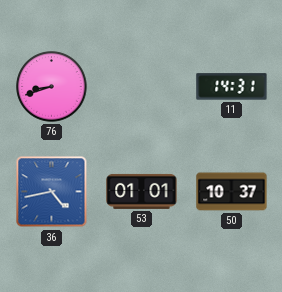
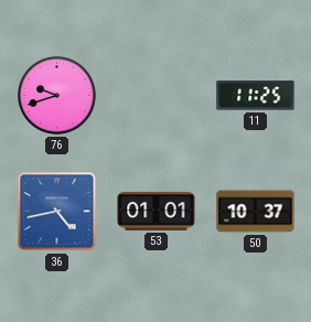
76: 8:42 -> 9:42
11: 14:31 -> 11:25
